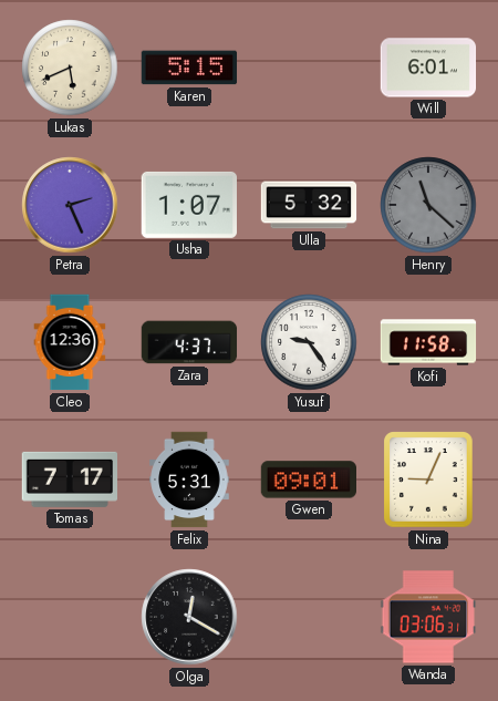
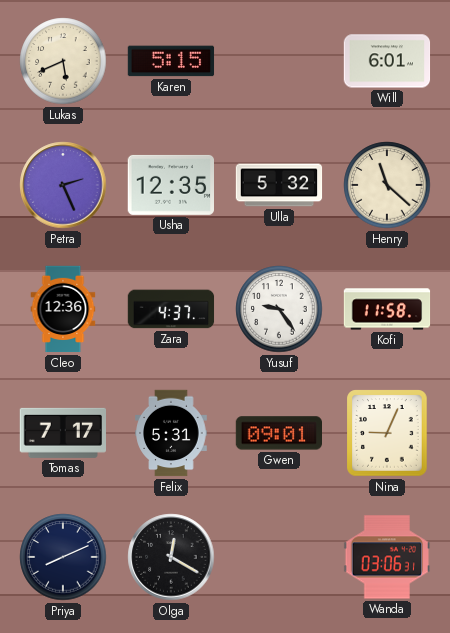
Usha: 1:07 -> 12:35
Henry dial: grey -> cream
Priya: none -> 8:11
